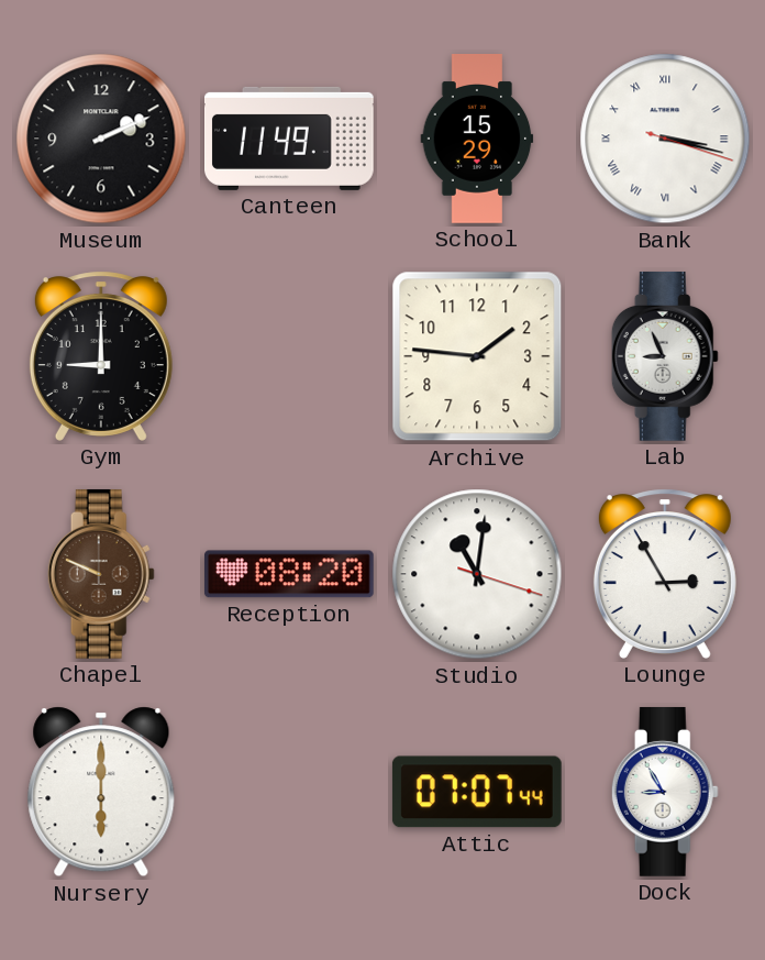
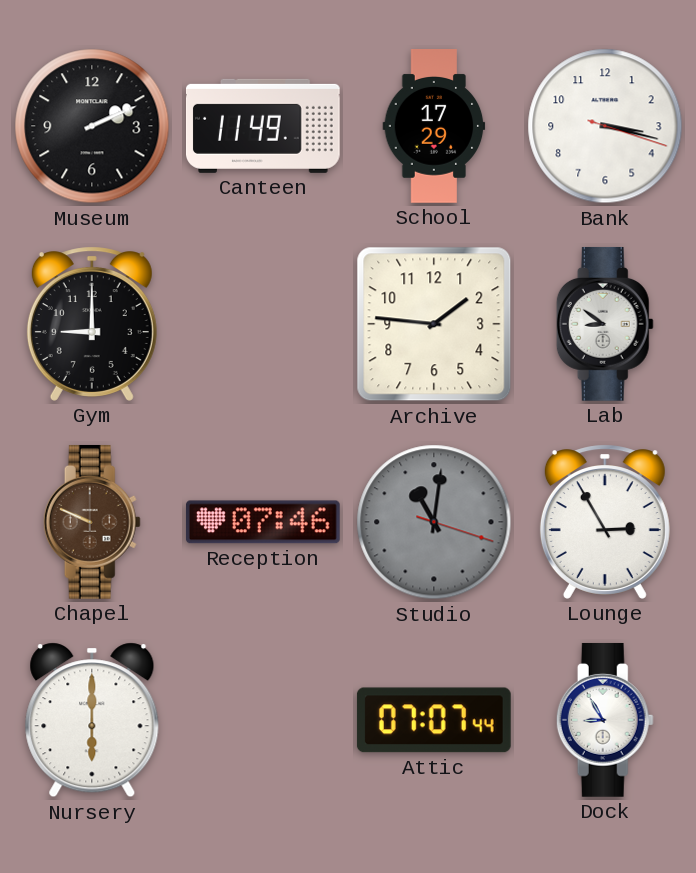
School: 15:29 -> 17:29
Bank numerals: Roman -> Arabic
Lab: 8:56 -> 8:51
Reception: 08:20 -> 07:46
Studio dial: white -> grey
